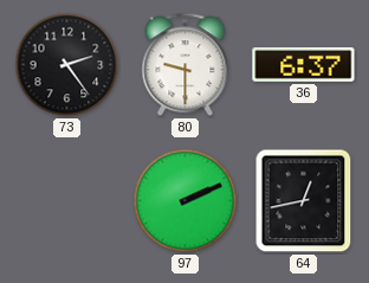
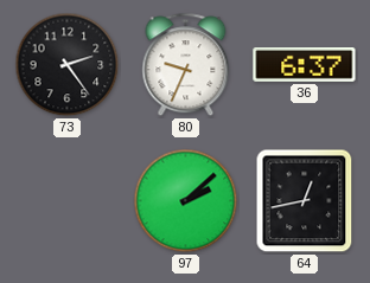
80: 9:30 -> 9:34
97: 2:11 -> 2:08
